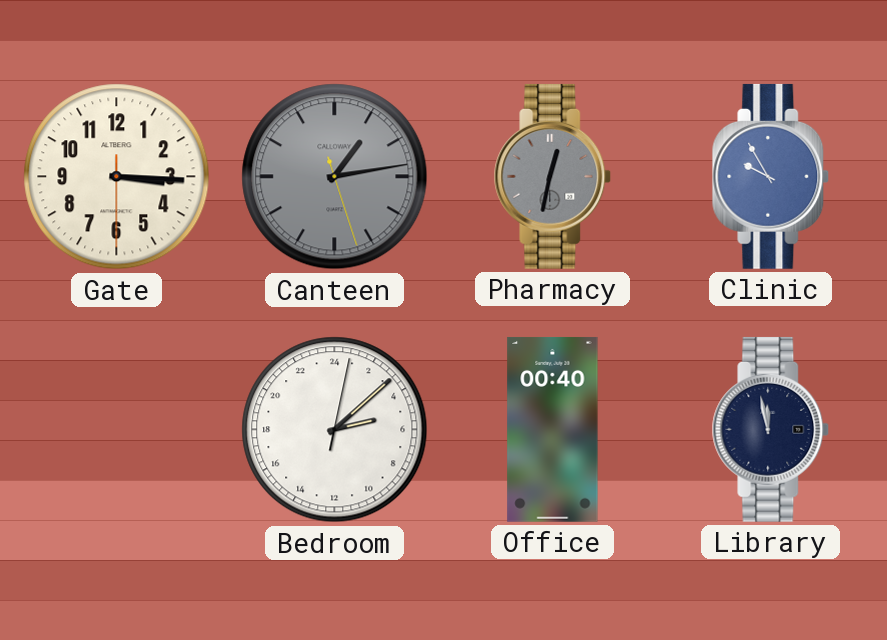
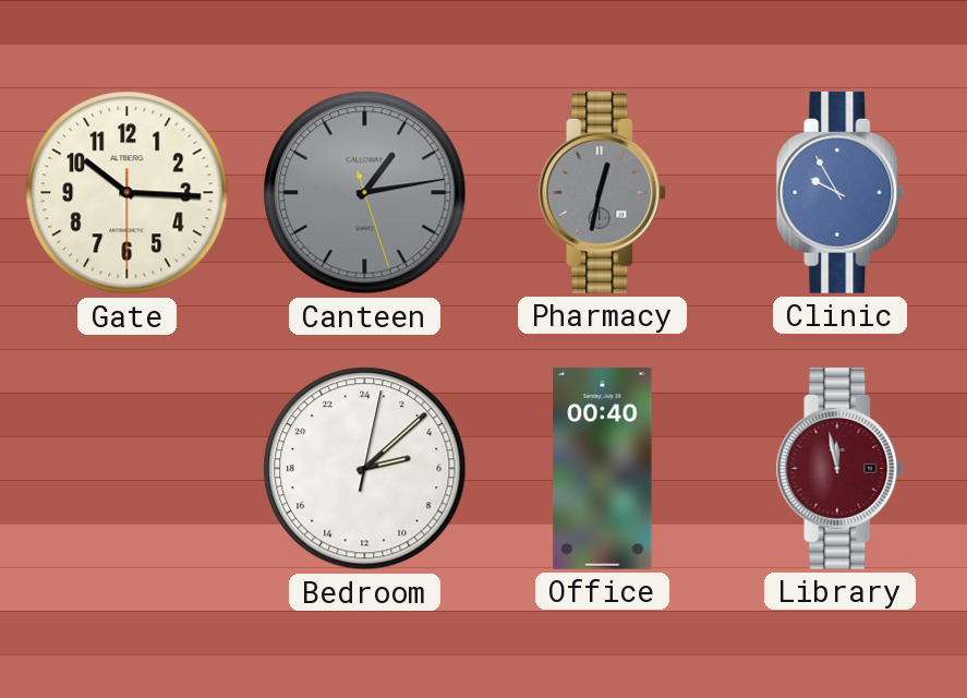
Gate: 3:15 -> 10:15
Library dial: navy -> burgundy
